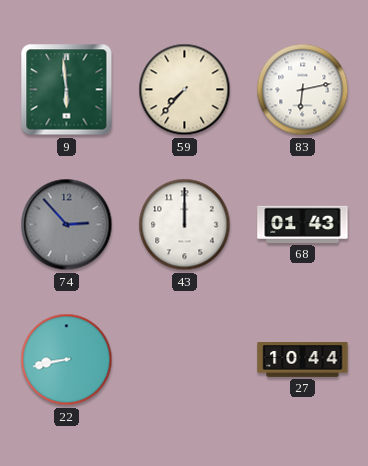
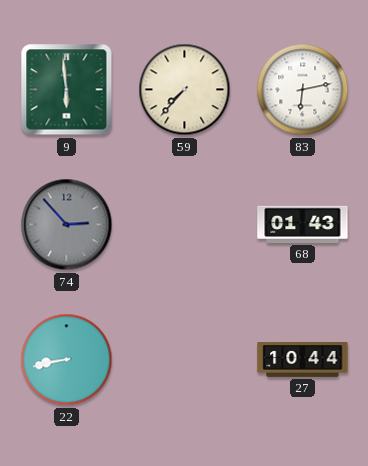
43: 12:00 -> none
